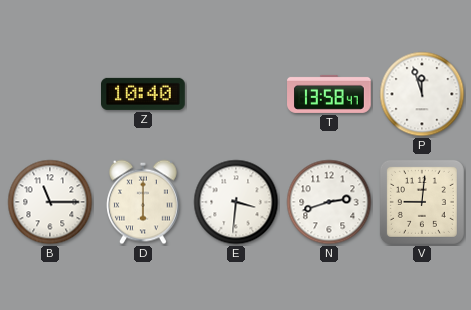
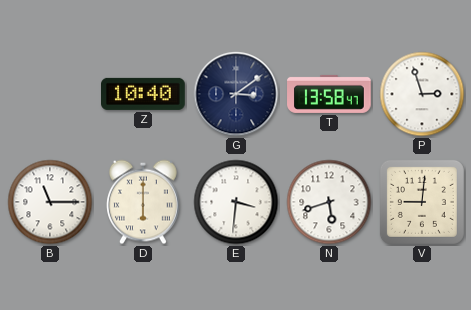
G: none -> 3:09
P: 11:57 -> 2:57
N: 2:42 -> 5:42
